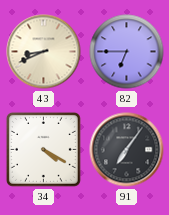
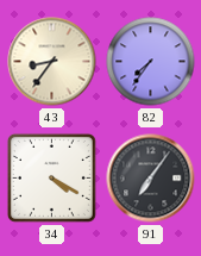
43: 8:41 -> 8:36
82: 6:45 -> 7:36
